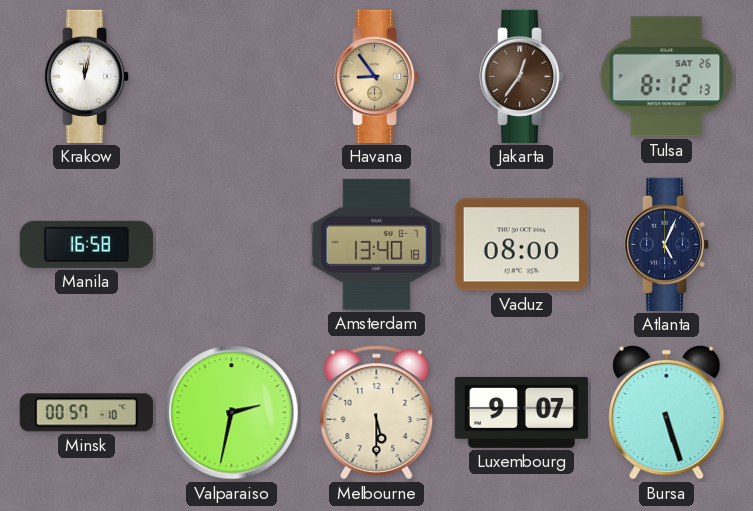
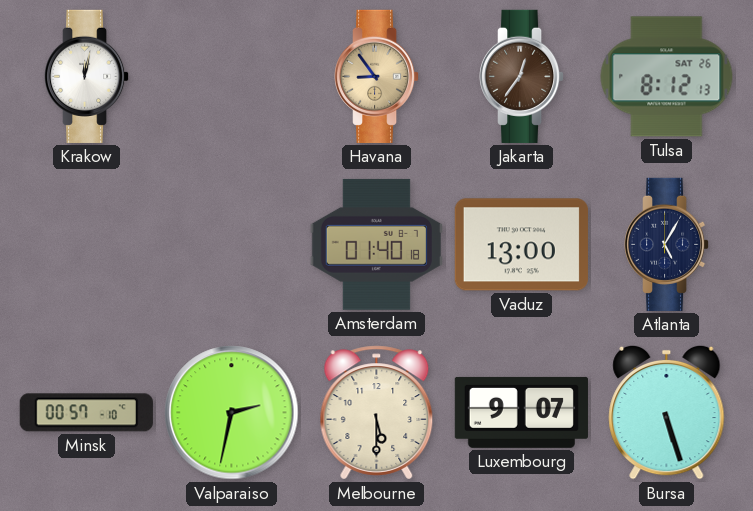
Manila: 16:58 -> none
Amsterdam: 13:40 -> 01:40
Vaduz: 08:00 -> 13:00
Atlanta: 5:04 -> 5:05
